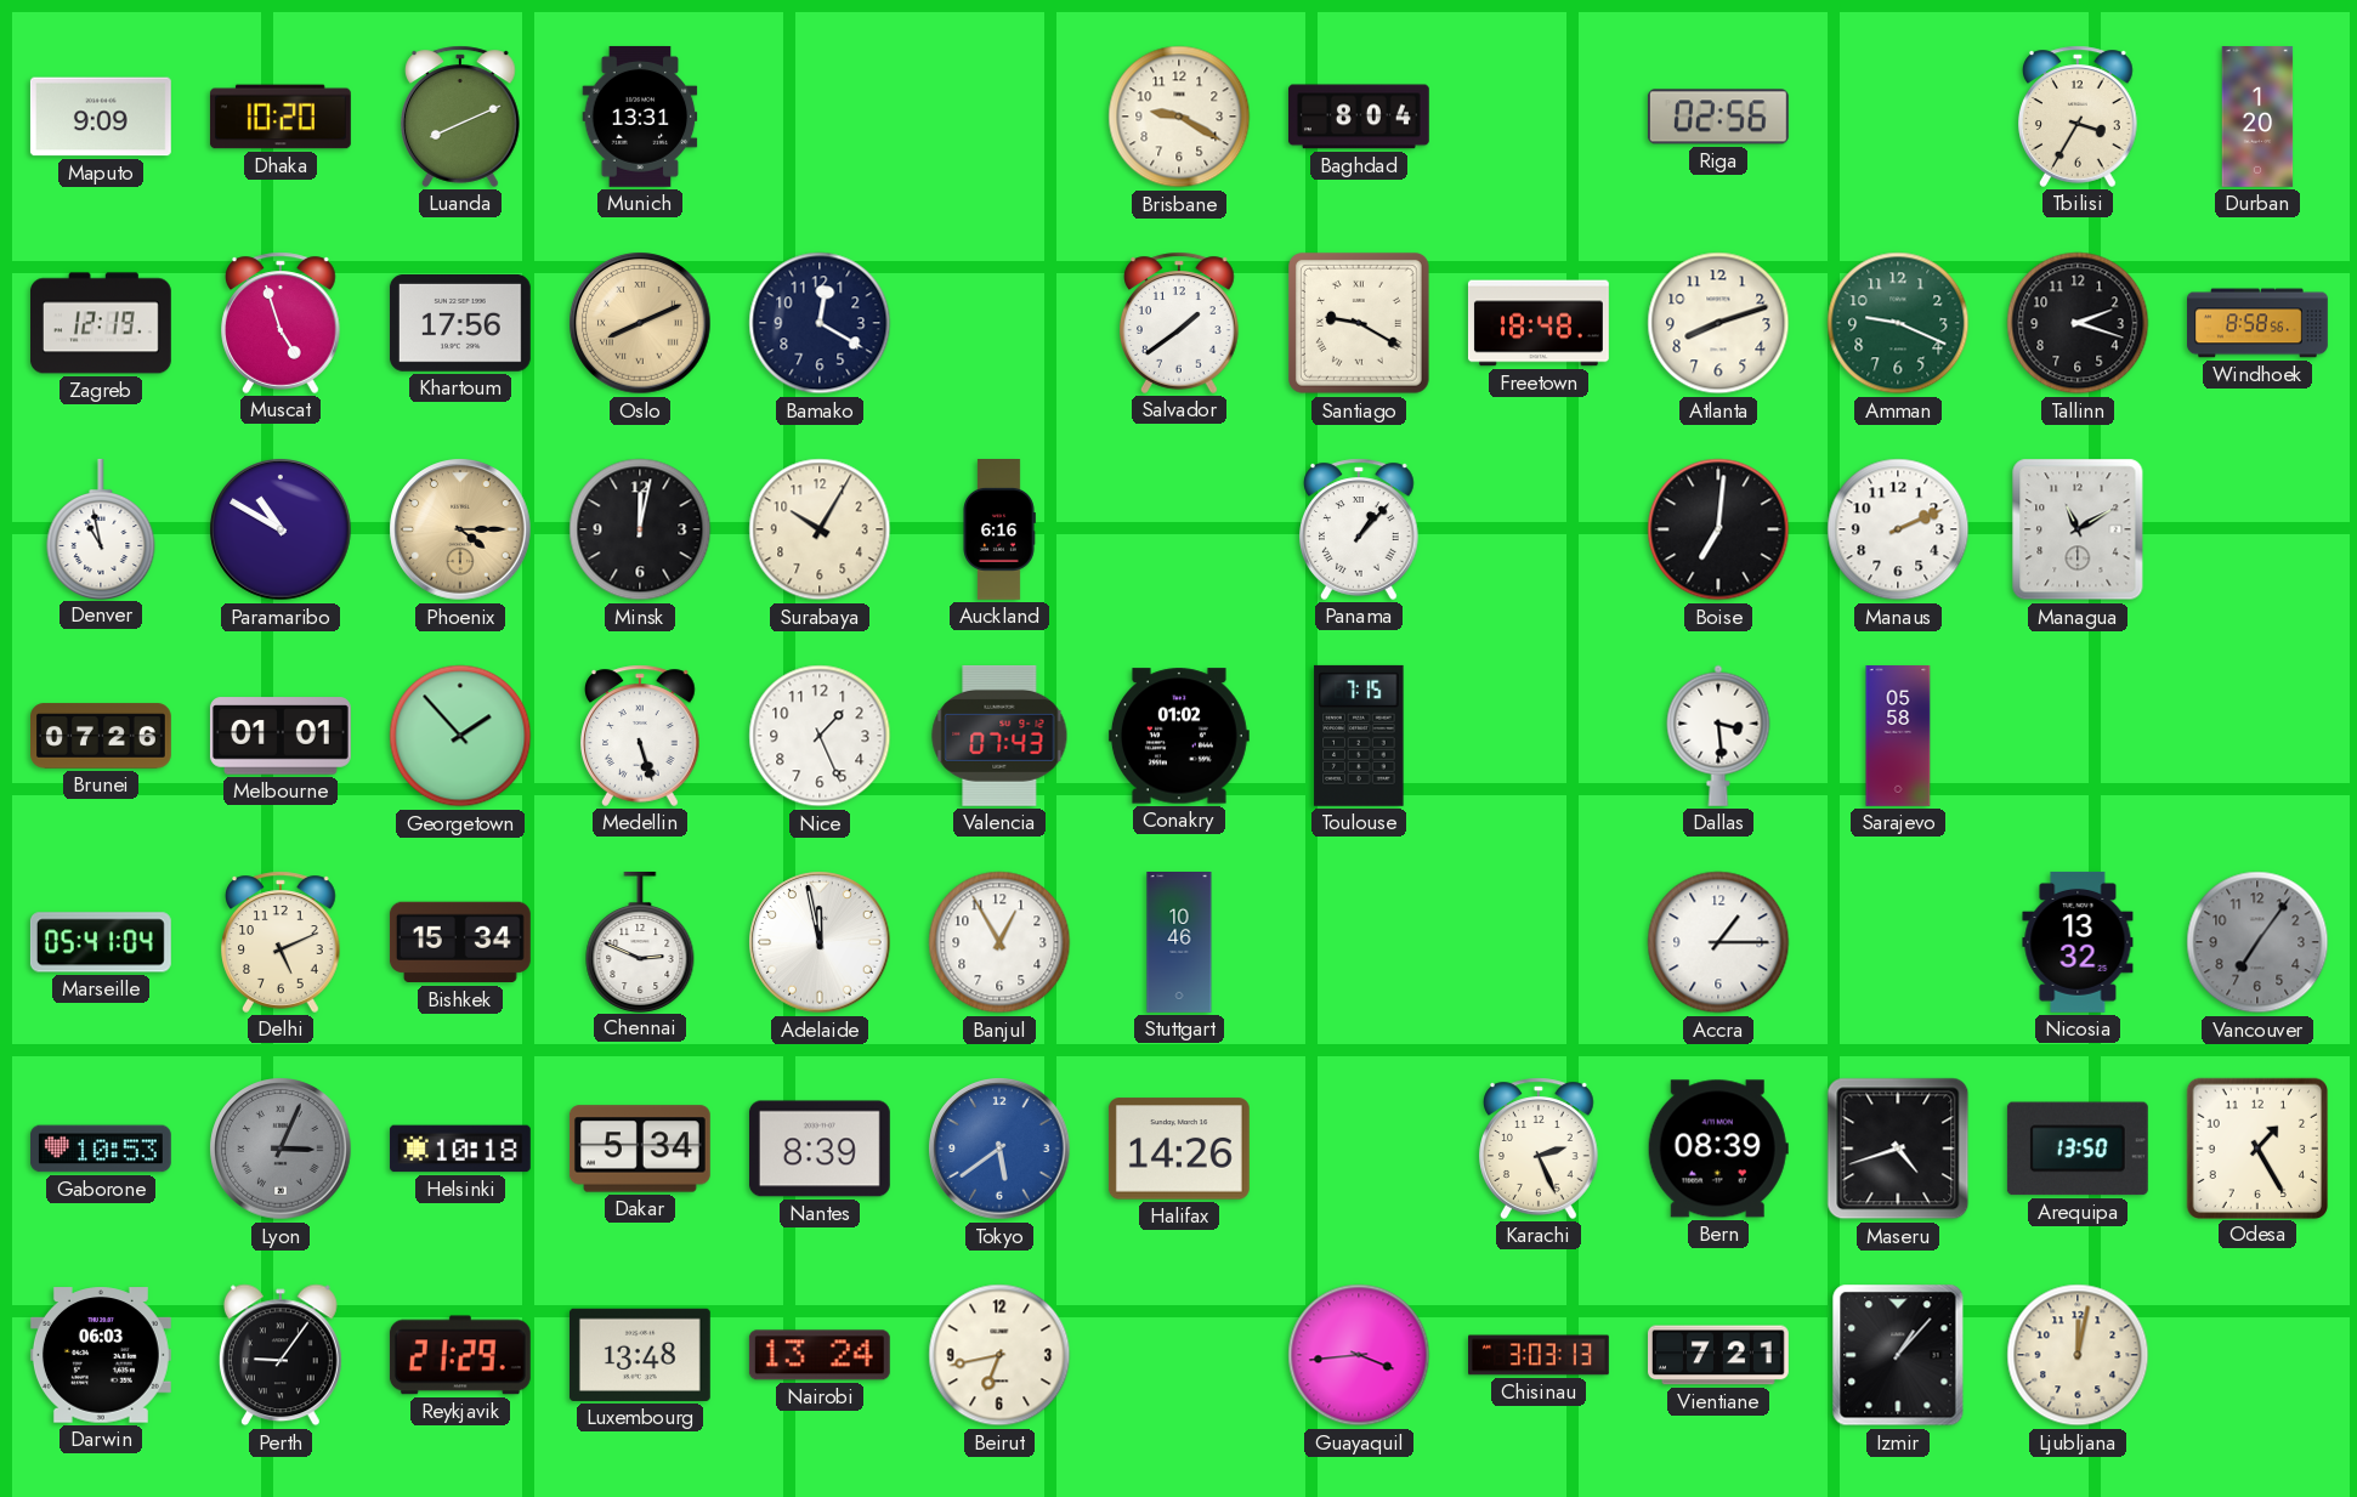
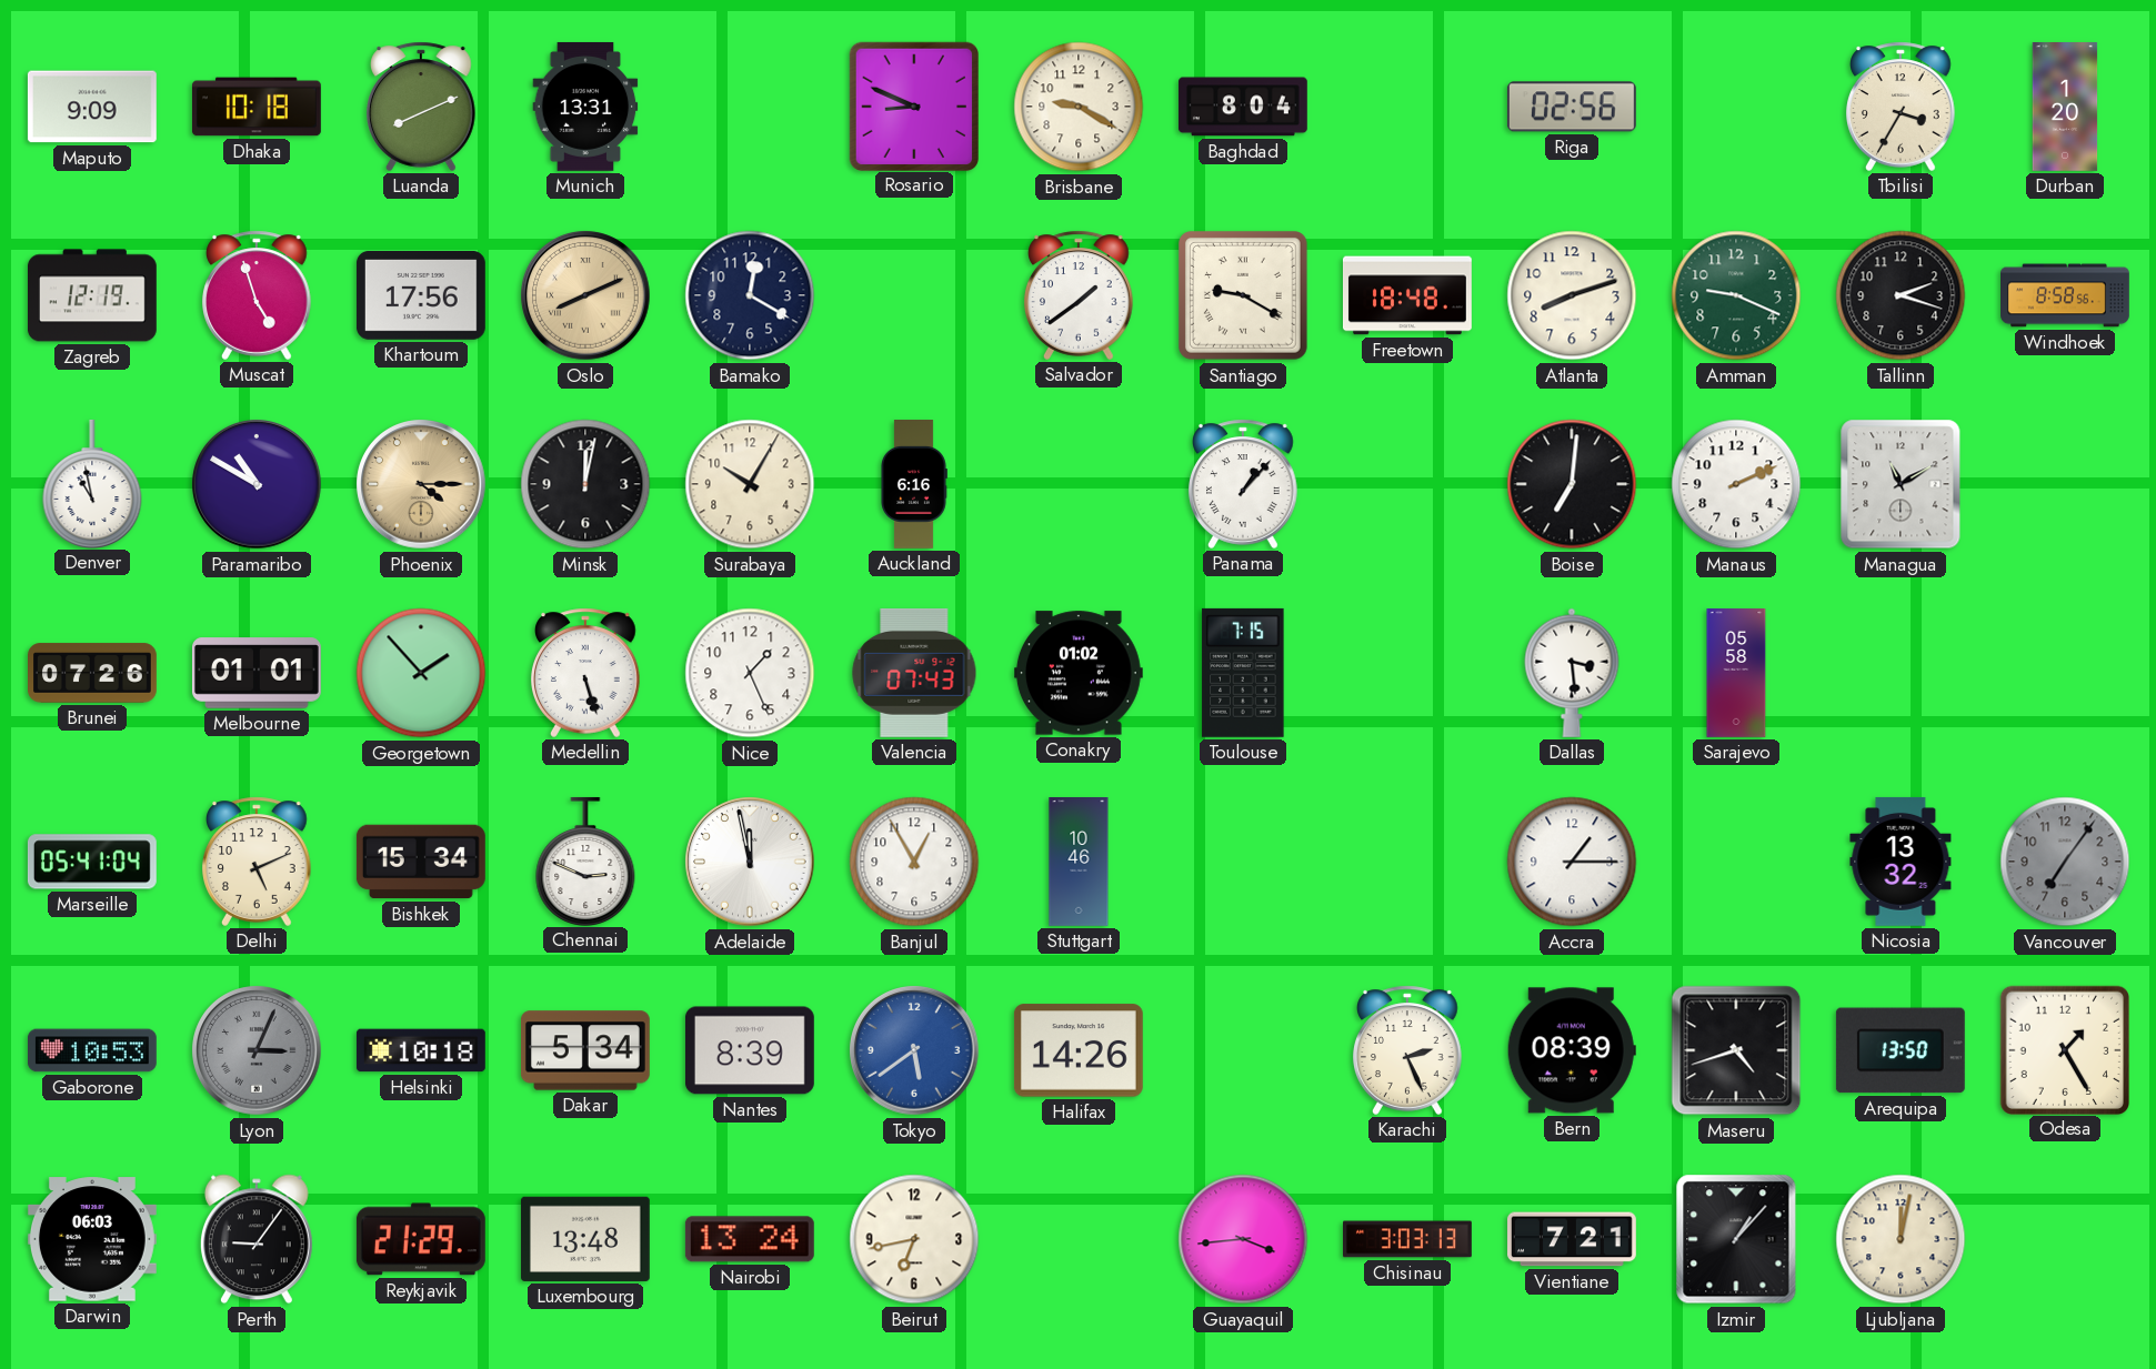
Dhaka: 10:20 -> 10:18
Rosario: none -> 8:49
